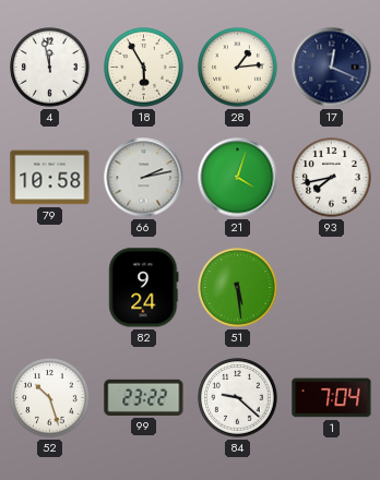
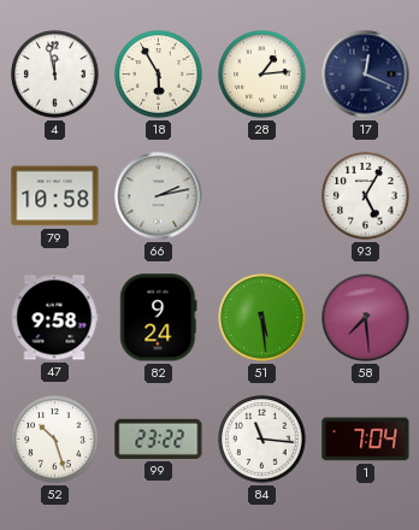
21: 4:03 -> none
93: 7:43 -> 5:05
47: none -> 9:58
58: none -> 7:29
84: 9:22 -> 11:16
